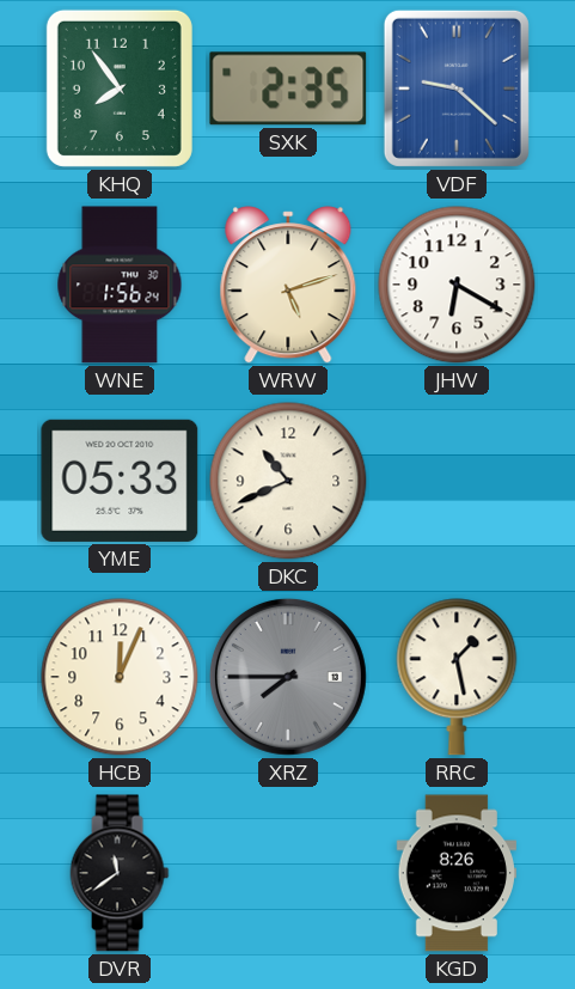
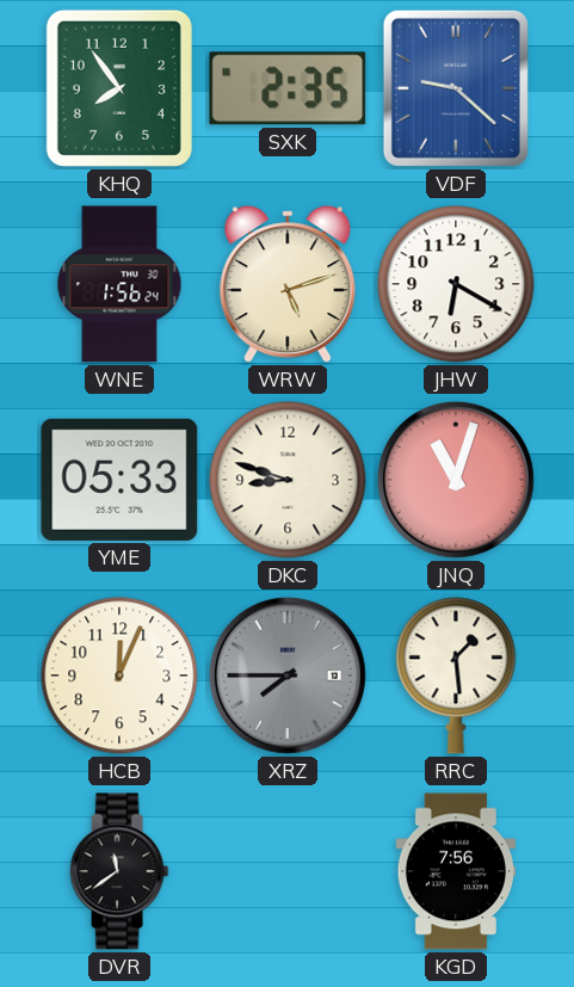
DKC: 10:41 -> 8:48
JNQ: none -> 11:03
RRC: 1:28 -> 1:29
KGD: 8:26 -> 7:56
